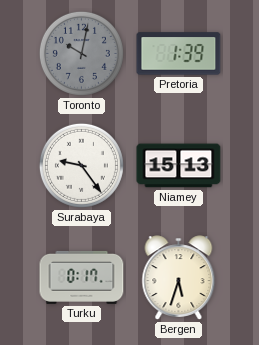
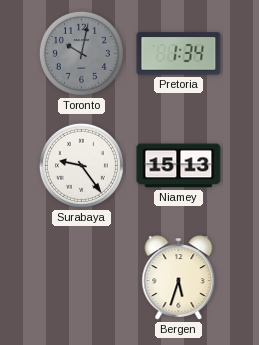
Pretoria: 1:39 -> 1:34
Turku: 0:17 -> none
